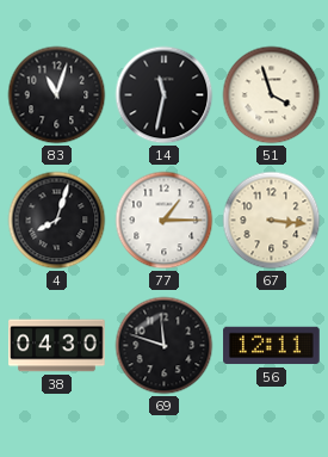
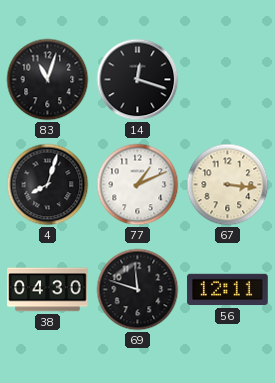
14: 11:32 -> 12:18
51: 3:57 -> none
77: 1:15 -> 1:11
